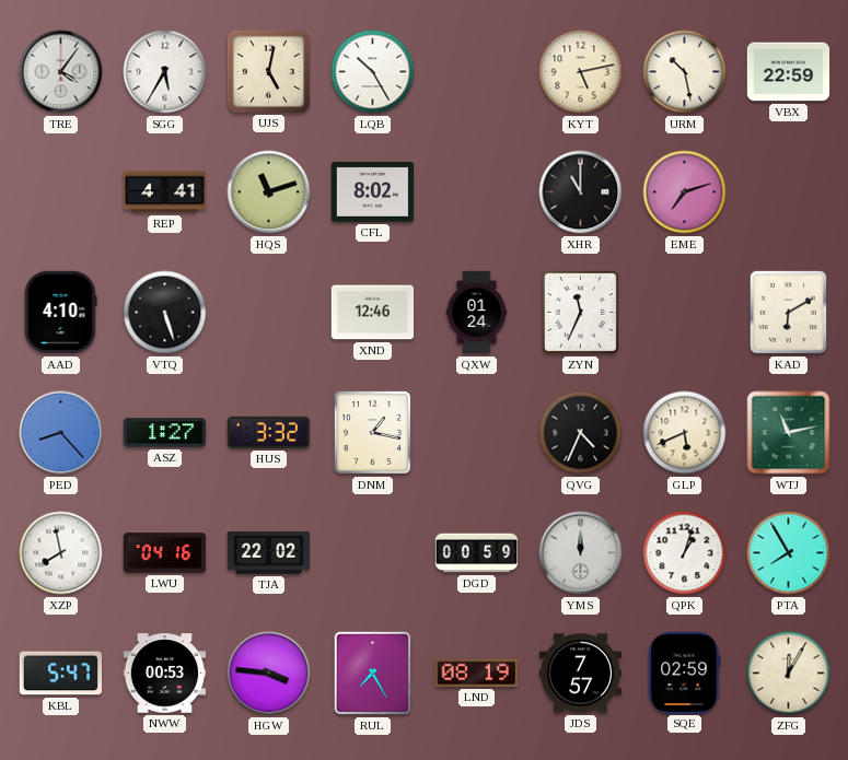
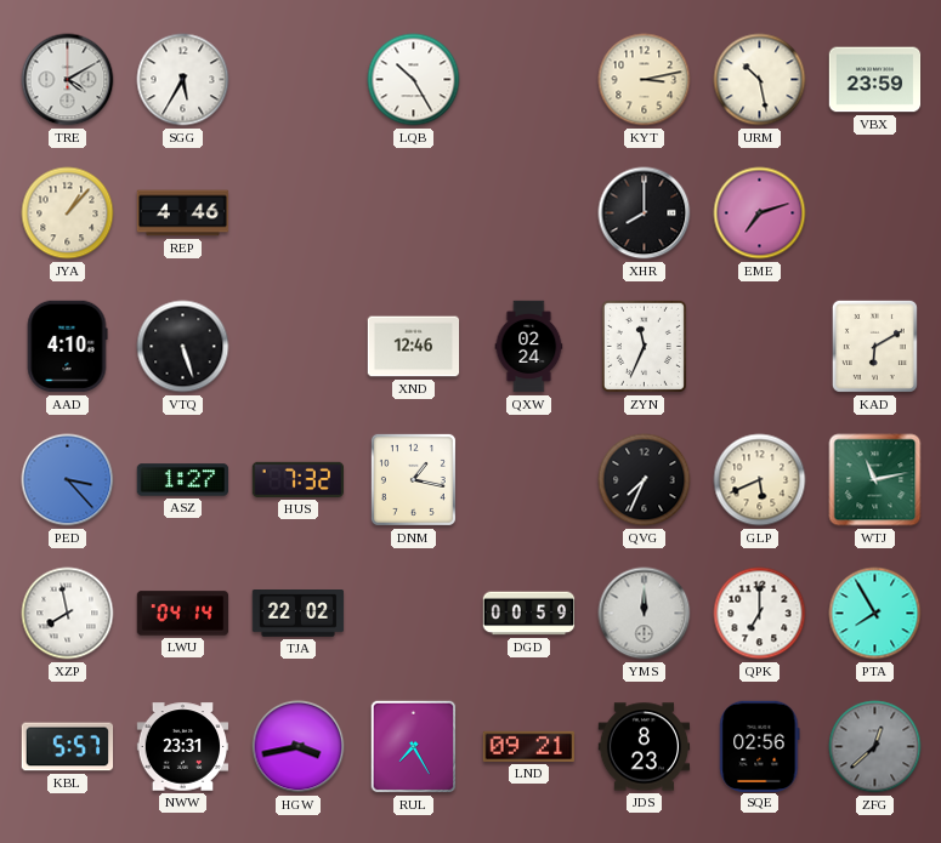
TRE: 4:06 -> 4:10
UJS: 5:02 -> none
KYT: 5:13 -> 3:13
VBX: 22:59 -> 23:59
JYA: none -> 1:07
REP: 4:41 -> 4:46
HQS: 11:12 -> none
CFL: 8:02 -> none
XHR: 11:00 -> 8:00
QXW: 01:24 -> 02:24
PED: 8:23 -> 3:23
HUS: 3:32 -> 7:32
QVG: 4:34 -> 7:34
LWU: 04:16 -> 04:14
QPK: 1:03 -> 7:00
KBL: 5:47 -> 5:57
NWW: 00:53 -> 23:31
HGW: 3:46 -> 3:43
LND: 08:19 -> 09:21
JDS: 7:57 -> 8:23
SQE: 02:59 -> 02:56
ZFG: 12:05 -> 12:38
ZFG dial: cream -> grey
